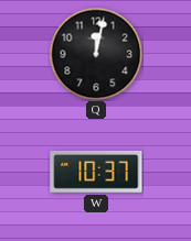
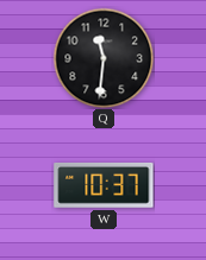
Q: 12:02 -> 11:31
